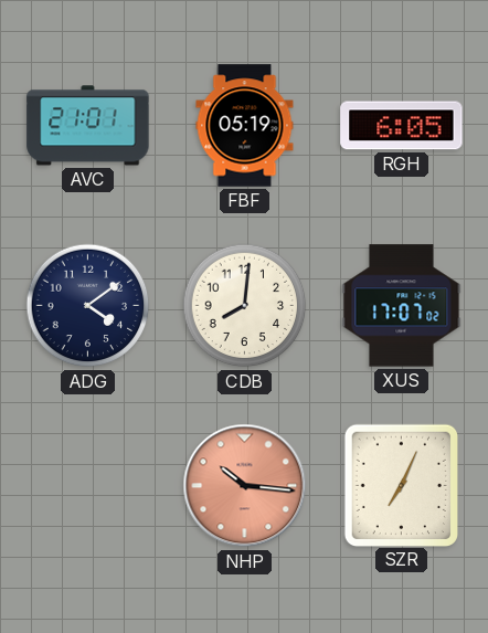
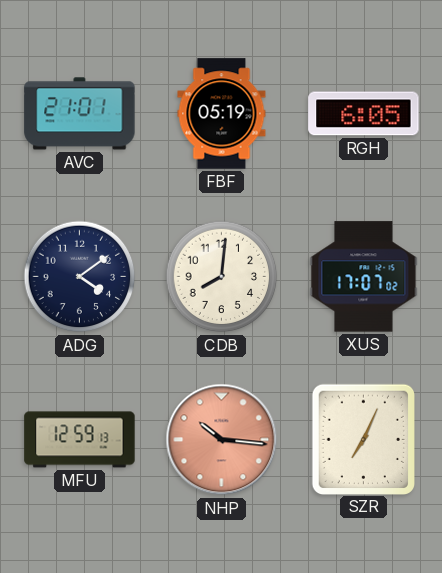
MFU: none -> 12:59
